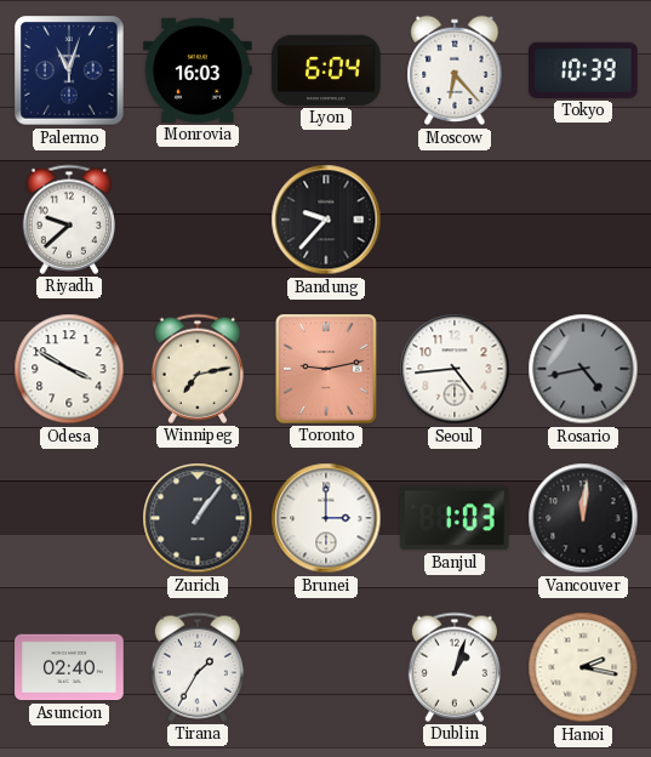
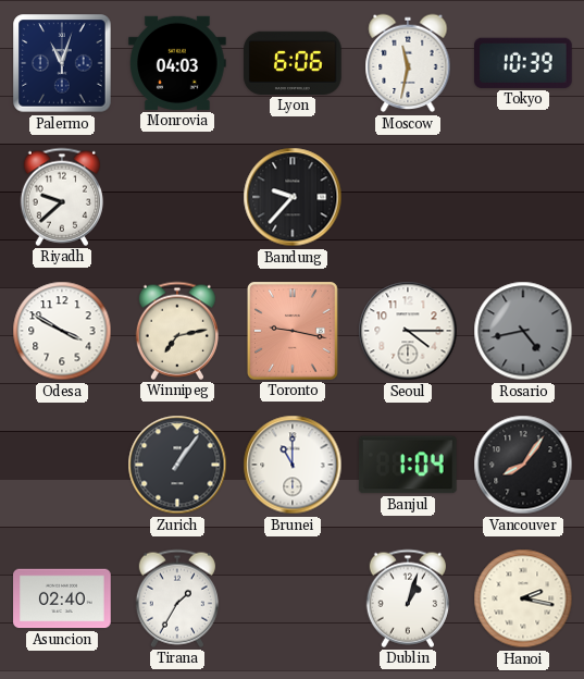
Monrovia: 16:03 -> 04:03
Lyon: 6:04 -> 6:06
Moscow: 6:23 -> 11:32
Toronto: 9:13 -> 9:17
Seoul: 4:44 -> 4:15
Brunei: 3:00 -> 11:00
Banjul: 1:03 -> 1:04
Vancouver: 12:01 -> 8:06
